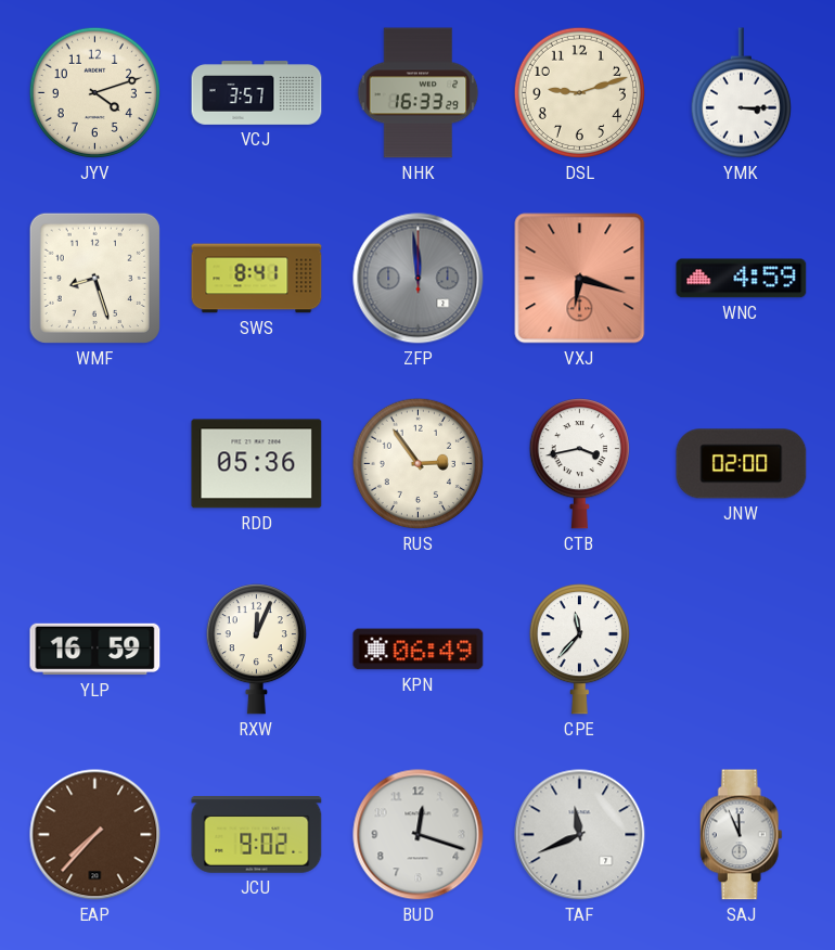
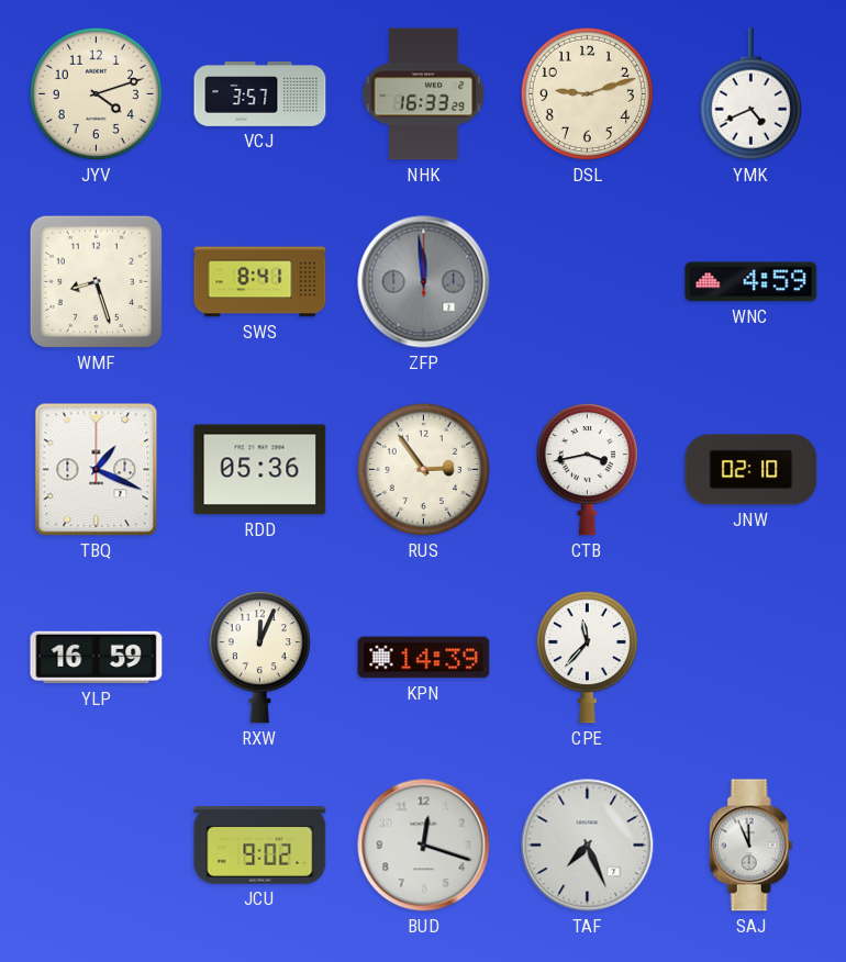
YMK: 3:15 -> 4:41
VXJ: 6:18 -> none
TBQ: none -> 1:19
JNW: 02:00 -> 02:10
KPN: 06:49 -> 14:39
EAP: 7:37 -> none
TAF: 11:41 -> 7:26
